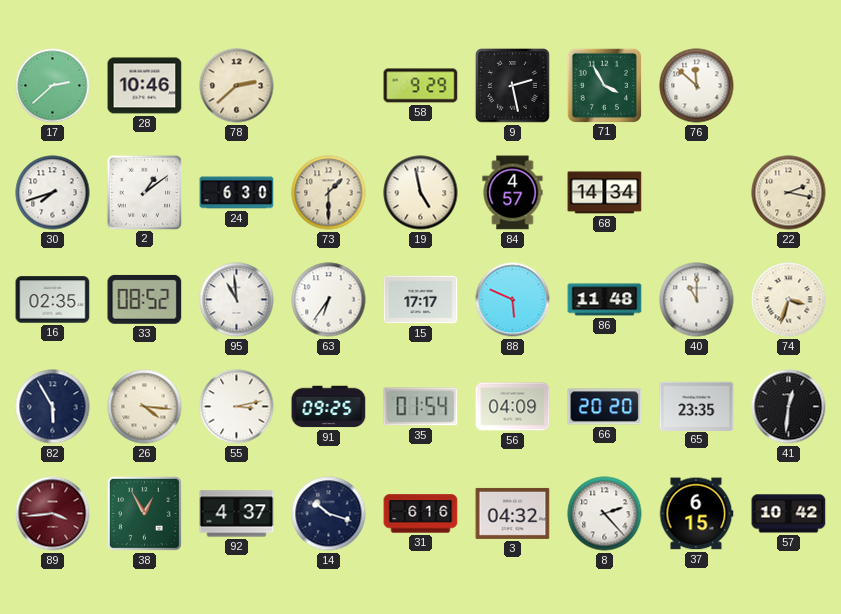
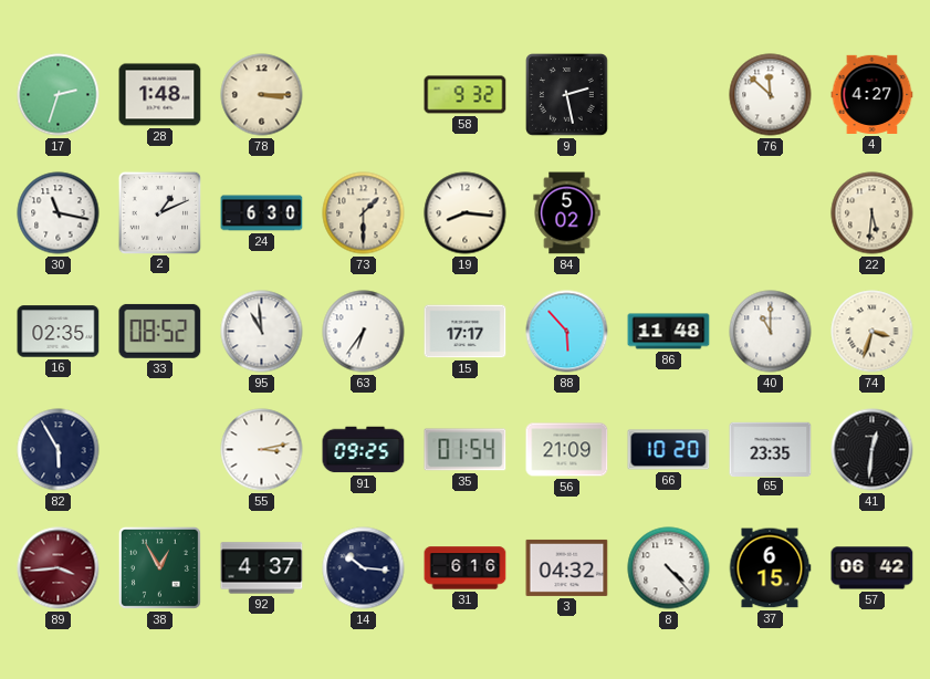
17: 2:38 -> 2:33
28: 10:46 -> 1:48
78: 2:38 -> 3:15
58: 9:29 -> 9:32
71: 3:55 -> none
4: none -> 4:27
30: 7:42 -> 11:17
2: 1:09 -> 1:11
19: 4:58 -> 8:16
84: 4:57 -> 5:02
68: 14:34 -> none
22: 2:17 -> 5:31
88: 5:49 -> 5:53
26: 4:16 -> none
56: 04:09 -> 21:09
66: 20:20 -> 10:20
14: 10:18 -> 10:16
8: 2:23 -> 4:23
57: 10:42 -> 06:42
